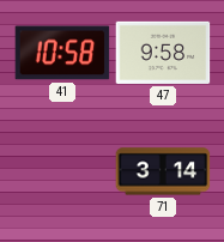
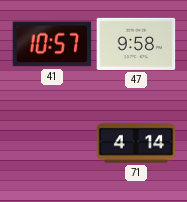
41: 10:58 -> 10:57
71: 3:14 -> 4:14
